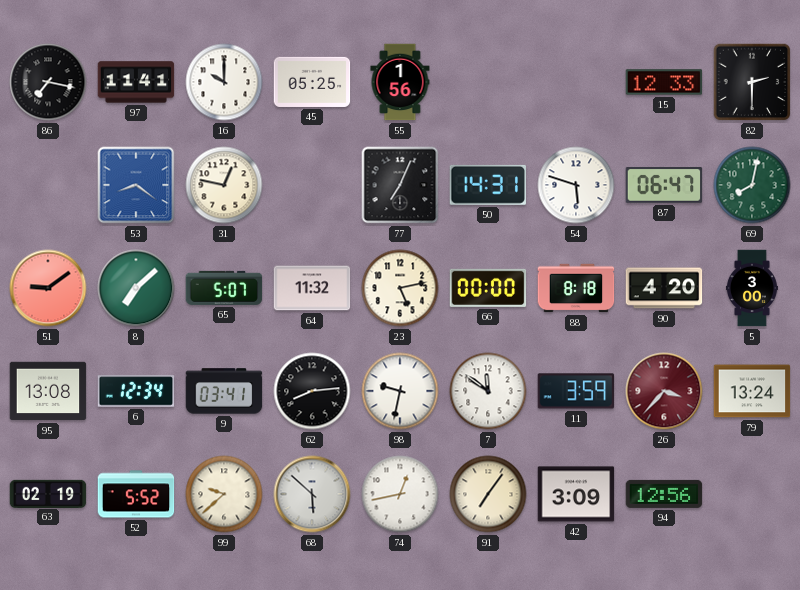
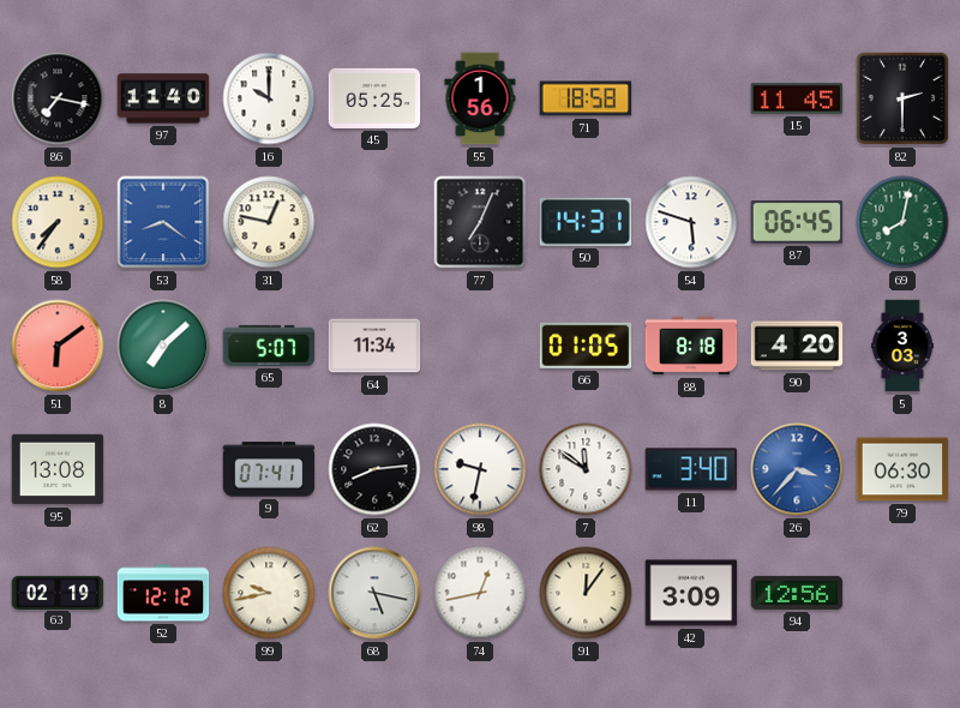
97: 11:41 -> 11:40
71: none -> 18:58
15: 12:33 -> 11:45
58: none -> 7:36
87: 06:47 -> 06:45
51: 9:09 -> 6:09
64: 11:32 -> 11:34
23: 5:13 -> none
66: 00:00 -> 01:05
5: 3:00 -> 3:03
6: 12:34 -> none
9: 03:41 -> 07:41
11: 3:59 -> 3:40
26 dial: burgundy -> blue
79: 13:24 -> 06:30
52: 5:52 -> 12:12
99: 9:38 -> 9:43
68: 5:52 -> 5:17
91: 7:06 -> 12:06
